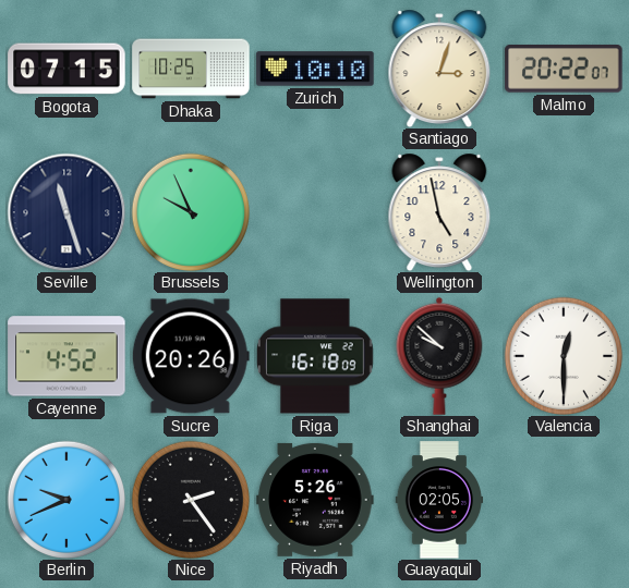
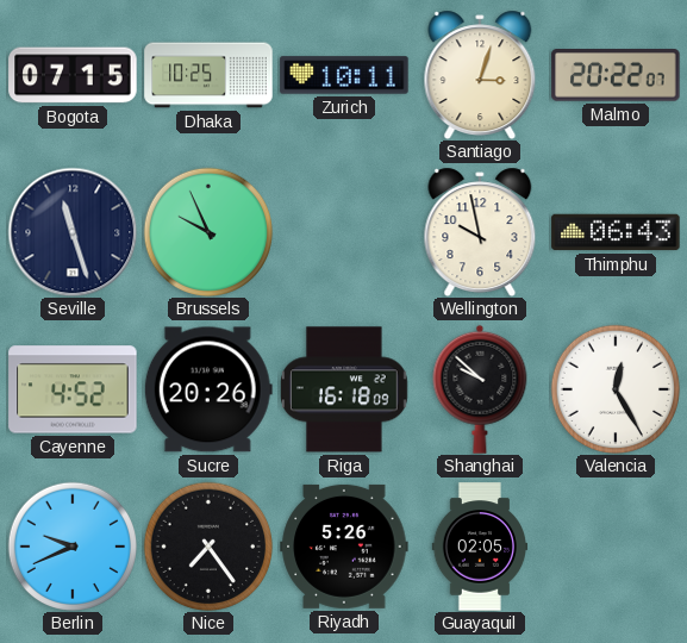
Zurich: 10:10 -> 10:11
Wellington: 4:58 -> 9:58
Thimphu: none -> 06:43
Valencia: 12:30 -> 12:25
Nice: 2:24 -> 7:24
